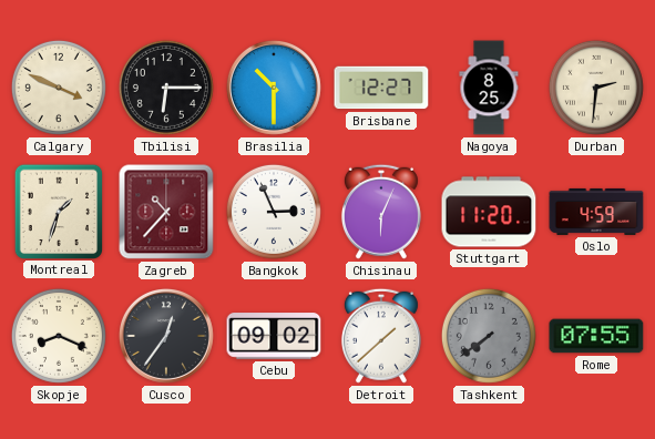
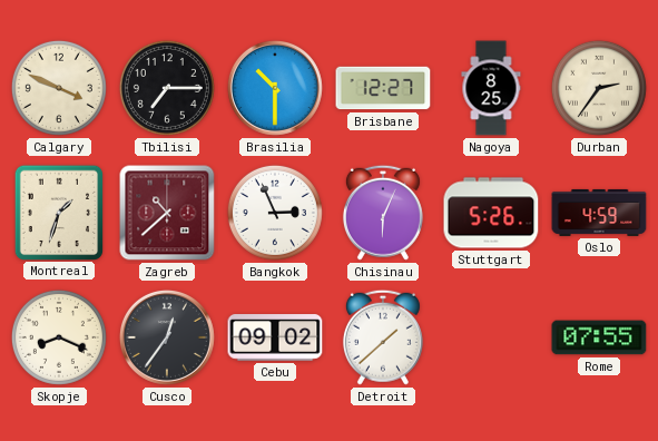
Tbilisi: 6:15 -> 7:15
Durban: 2:31 -> 2:36
Zagreb: 10:37 -> 10:38
Stuttgart: 11:20 -> 5:26
Tashkent: 7:39 -> none
